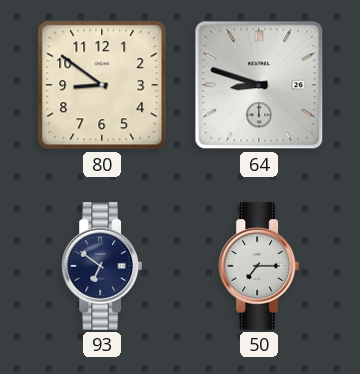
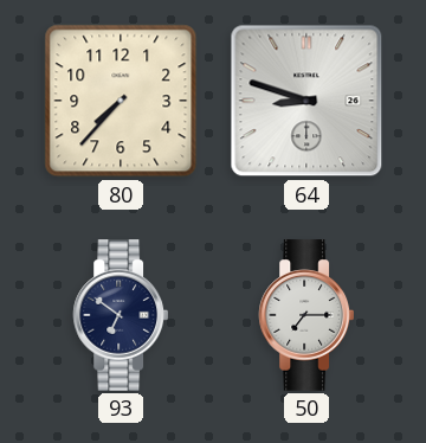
80: 8:51 -> 7:37
